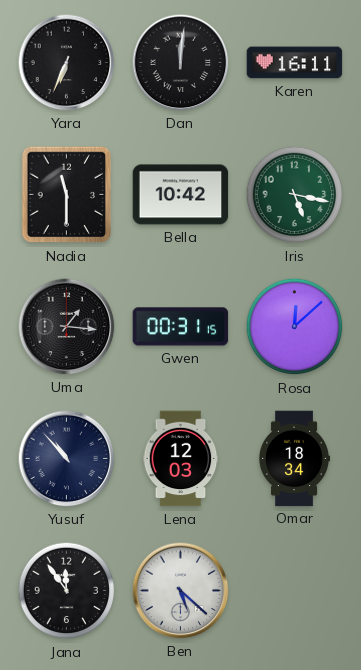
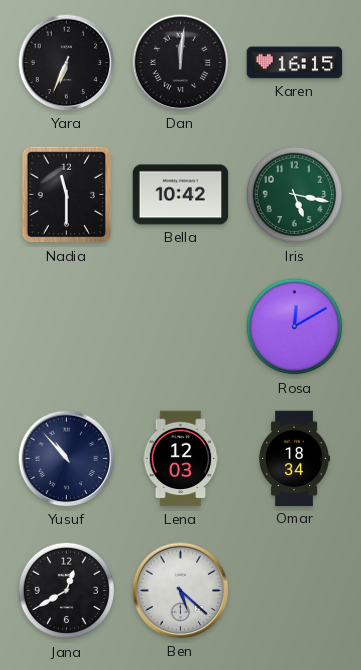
Karen: 16:11 -> 16:15
Uma: 1:16 -> none
Gwen: 00:31 -> none
Rosa: 12:08 -> 12:10
Jana: 11:54 -> 12:40
